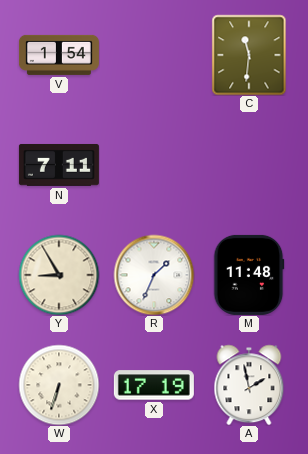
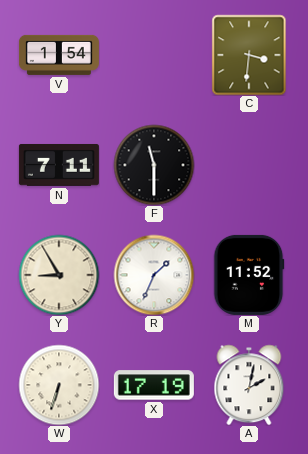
C: 11:31 -> 3:31
F: none -> 11:30
M: 11:48 -> 11:52
A: 1:58 -> 2:02
